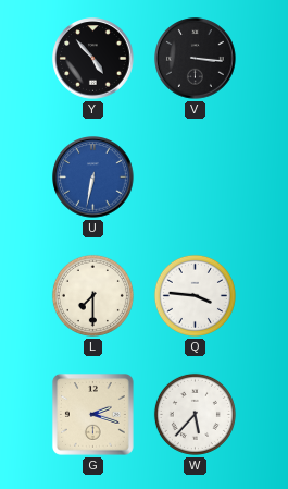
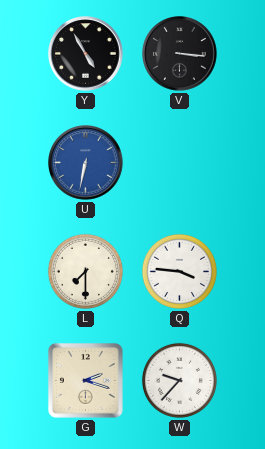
Y: 4:53 -> 4:55
W: 5:37 -> 9:37
